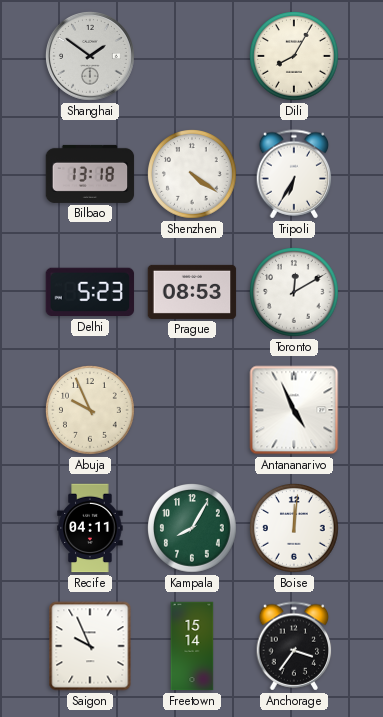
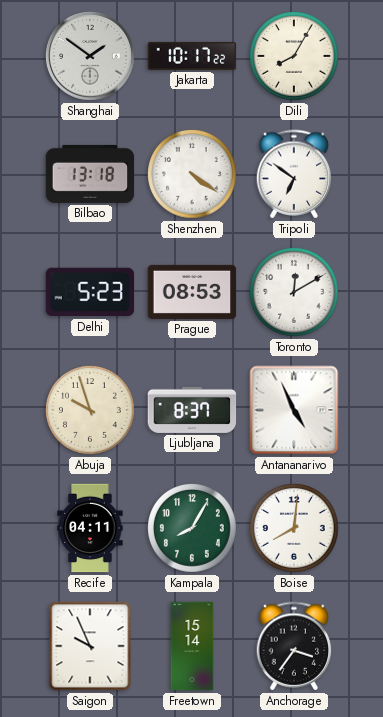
Jakarta: none -> 10:17
Tripoli: 6:35 -> 6:51
Abuja: 9:56 -> 9:57
Ljubljana: none -> 8:37
Boise: 12:01 -> 8:01
